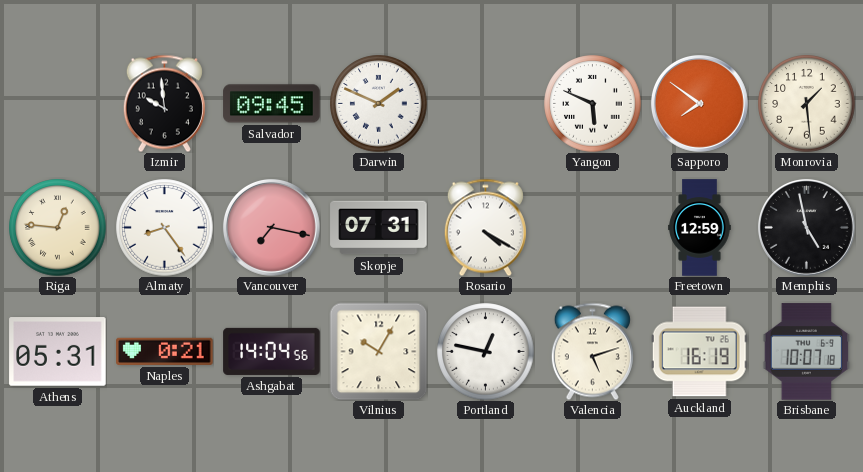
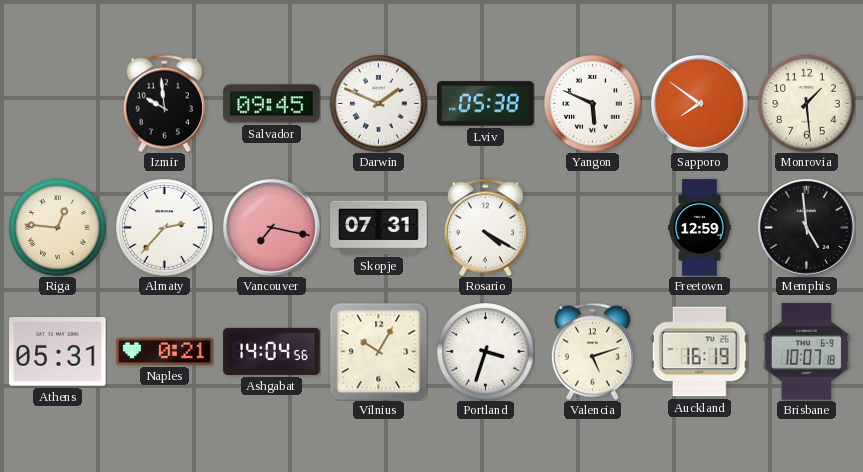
Lviv: none -> 05:38
Almaty: 8:24 -> 2:37
Memphis: 4:58 -> 4:59
Portland: 12:47 -> 3:33
